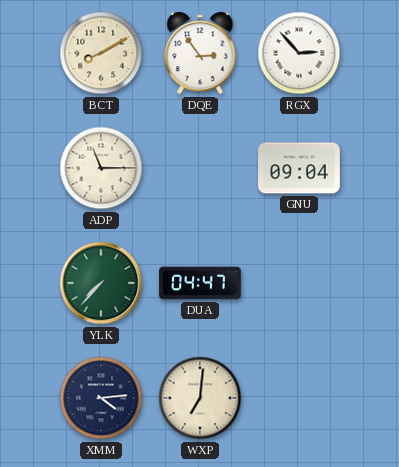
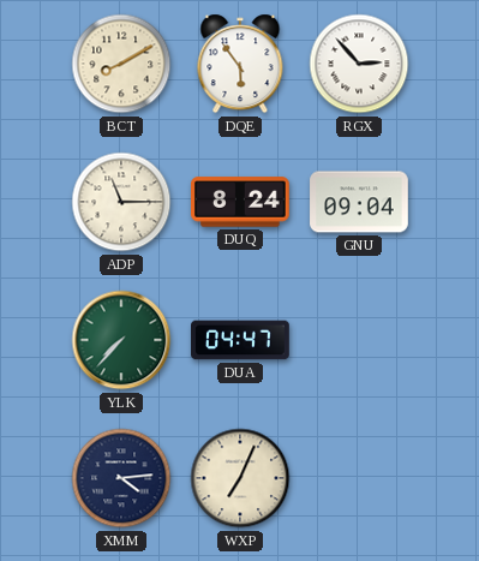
DQE: 2:54 -> 5:54
DUQ: none -> 8:24
WXP: 7:01 -> 7:04
